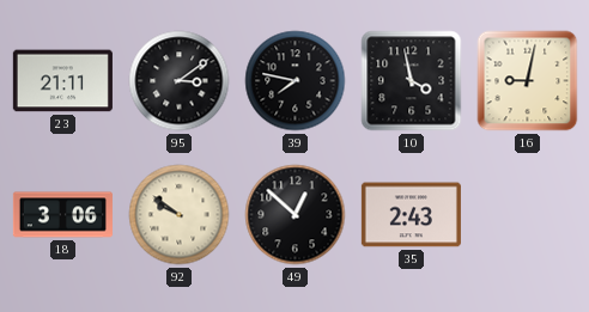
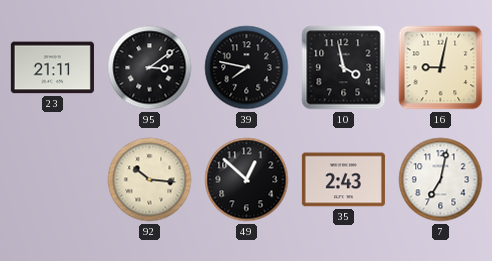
18: 3:06 -> none
92: 9:51 -> 10:16
7: none -> 7:02
